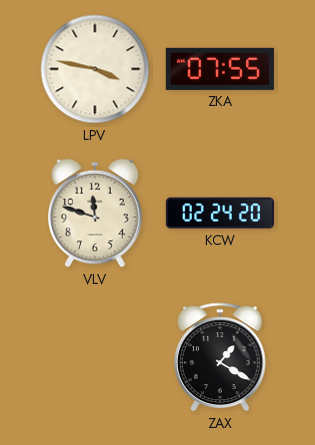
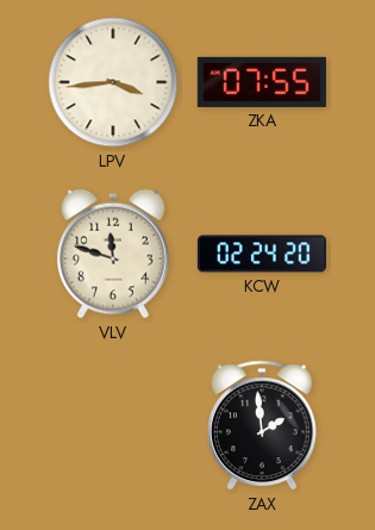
LPV: 3:47 -> 3:44
ZAX: 1:20 -> 1:59
